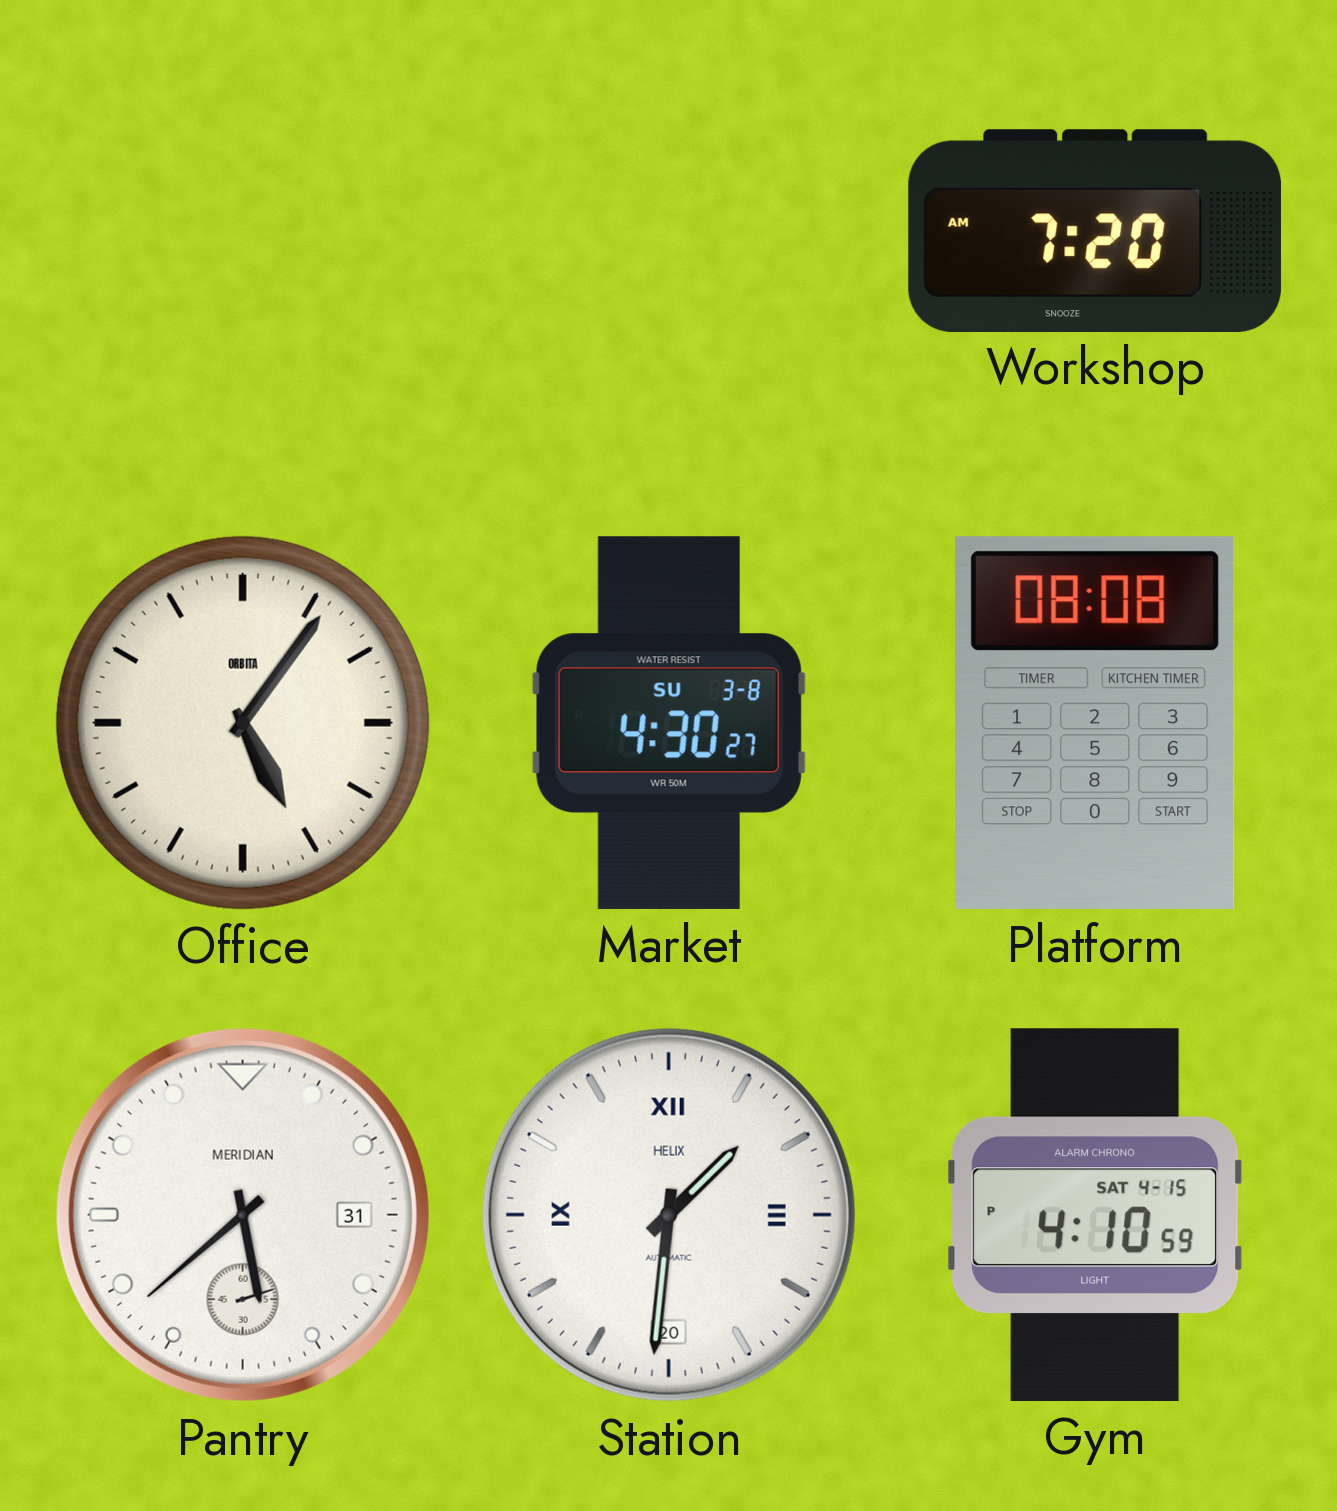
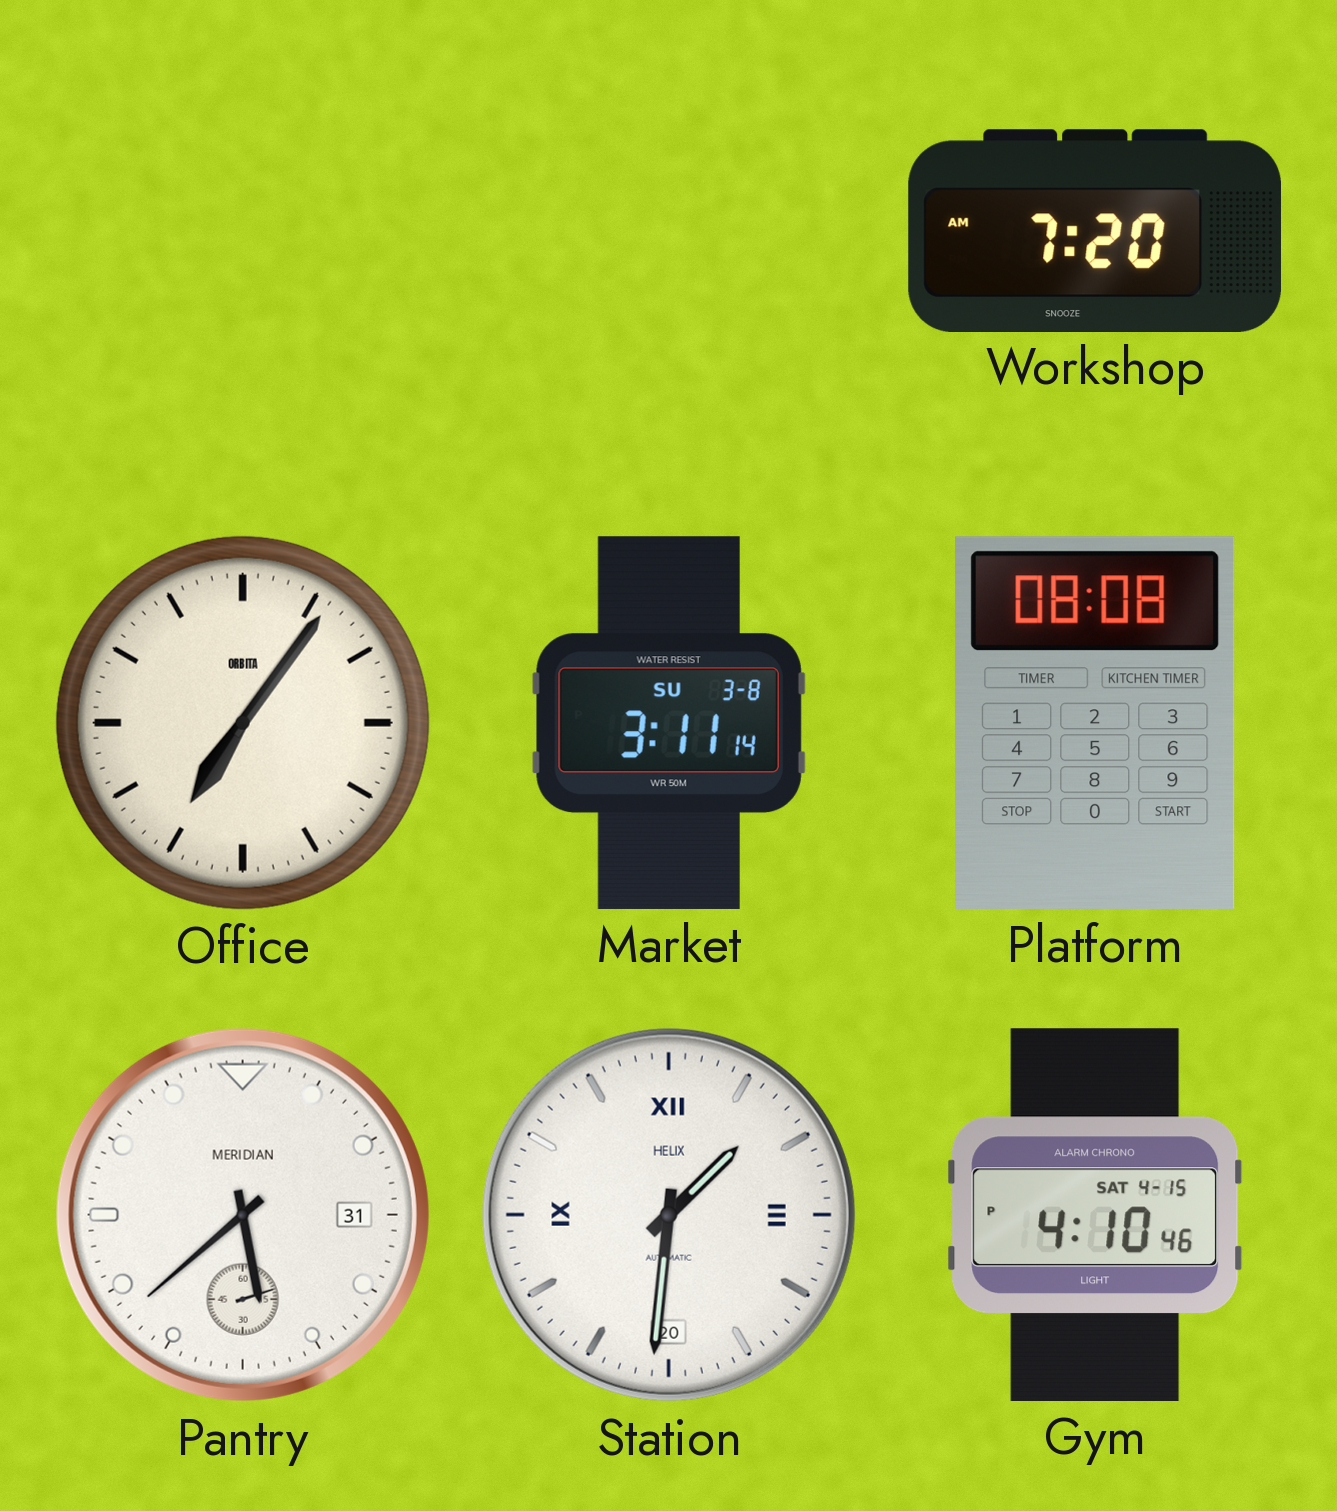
Office: 5:06 -> 7:06
Market: 4:30 -> 3:11
Gym: 4:10:59 PM -> 4:10:46 PM
